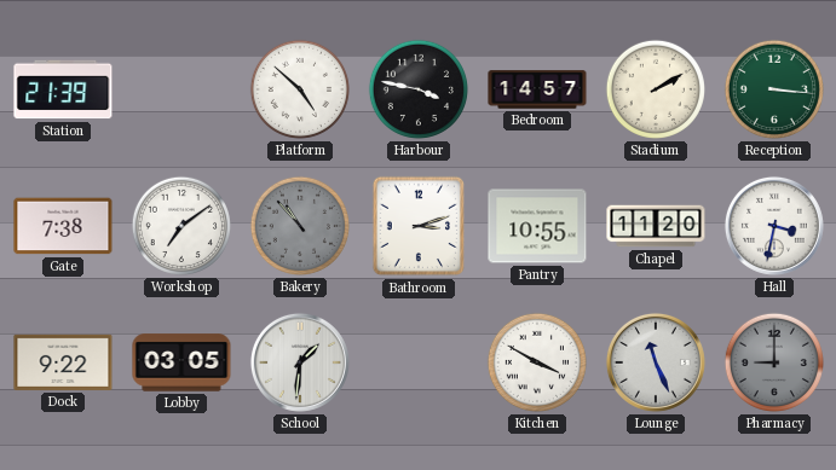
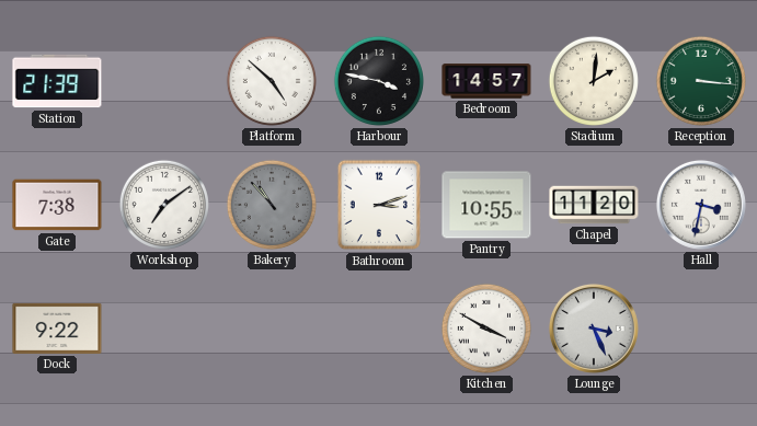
Stadium: 2:10 -> 2:01
Lobby: 03:05 -> none
School: 1:31 -> none
Lounge: 11:26 -> 3:26
Pharmacy: 9:00 -> none
